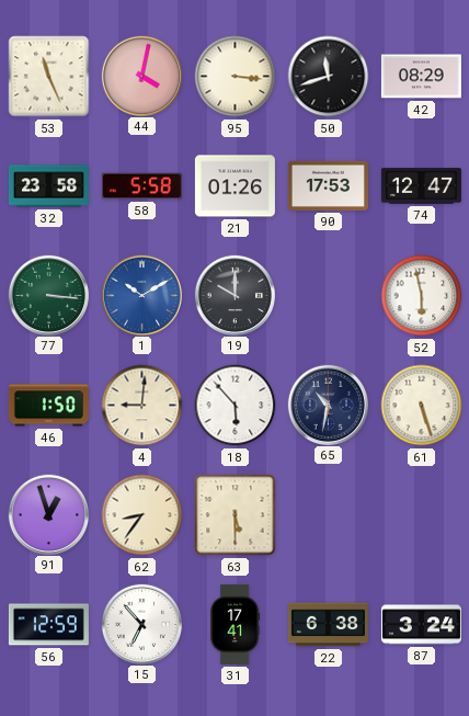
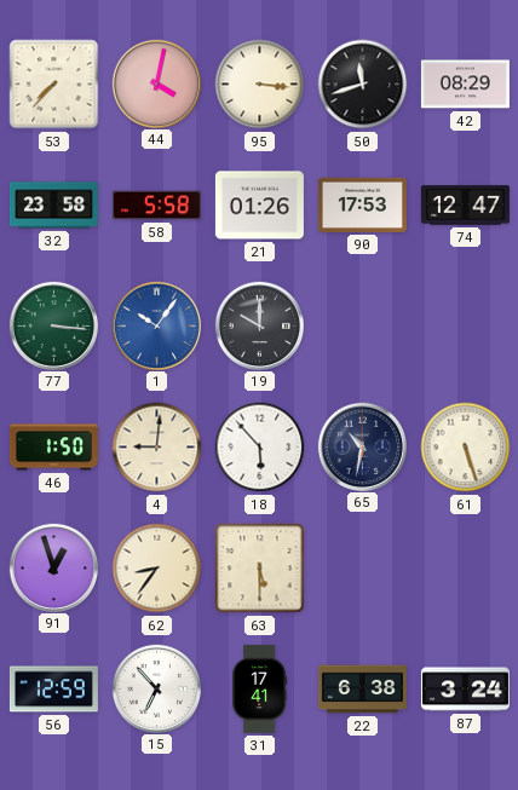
53: 11:26 -> 7:37
1: 10:10 -> 10:06
52: 5:58 -> none
